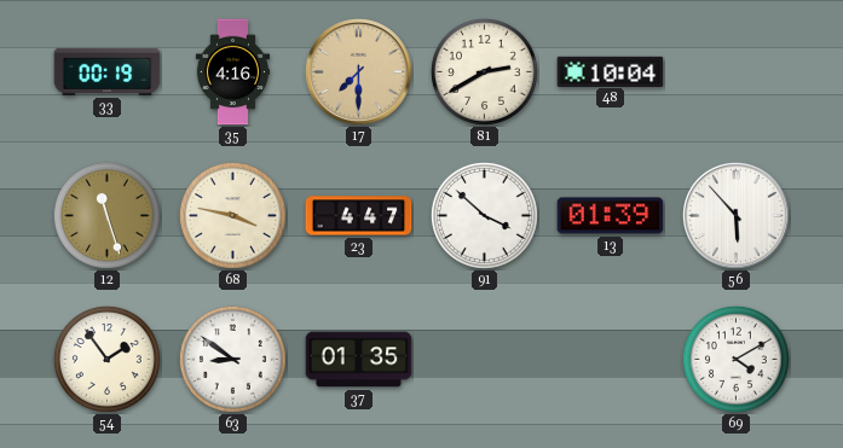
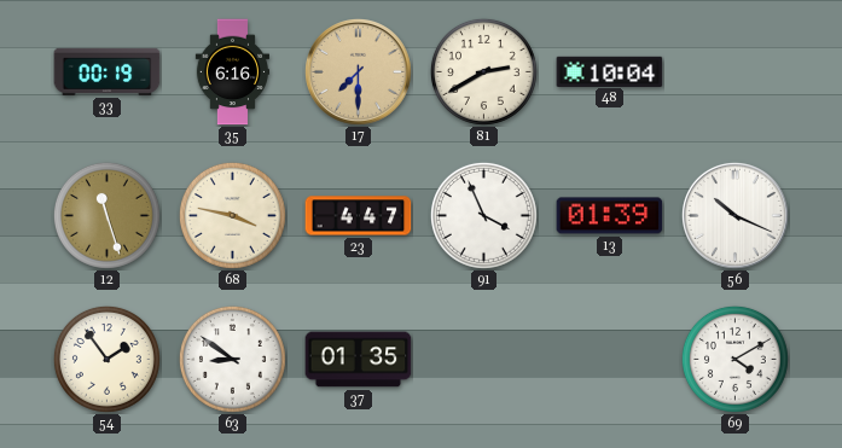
35: 4:16 -> 6:16
91: 3:52 -> 3:56
56: 5:53 -> 10:19
